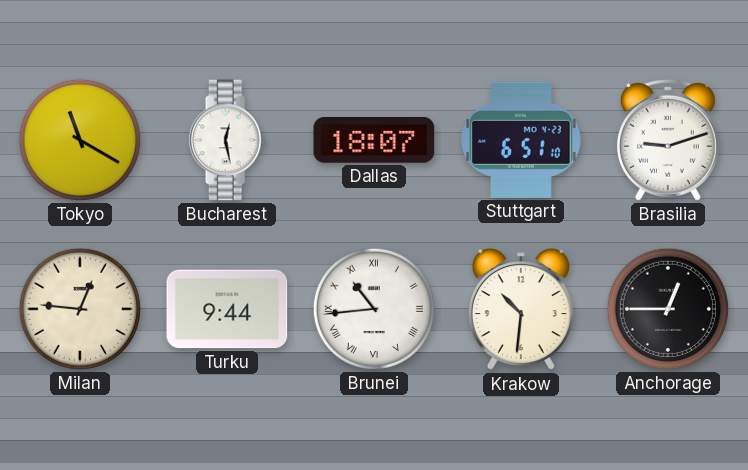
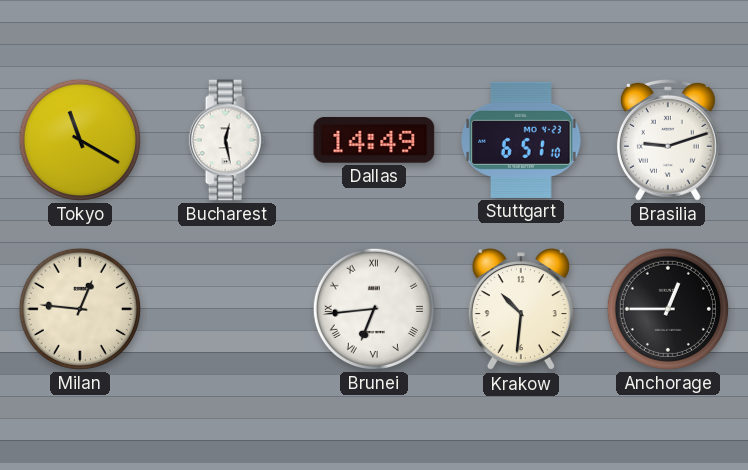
Dallas: 18:07 -> 14:49
Turku: 9:44 -> none
Brunei: 10:44 -> 6:44
